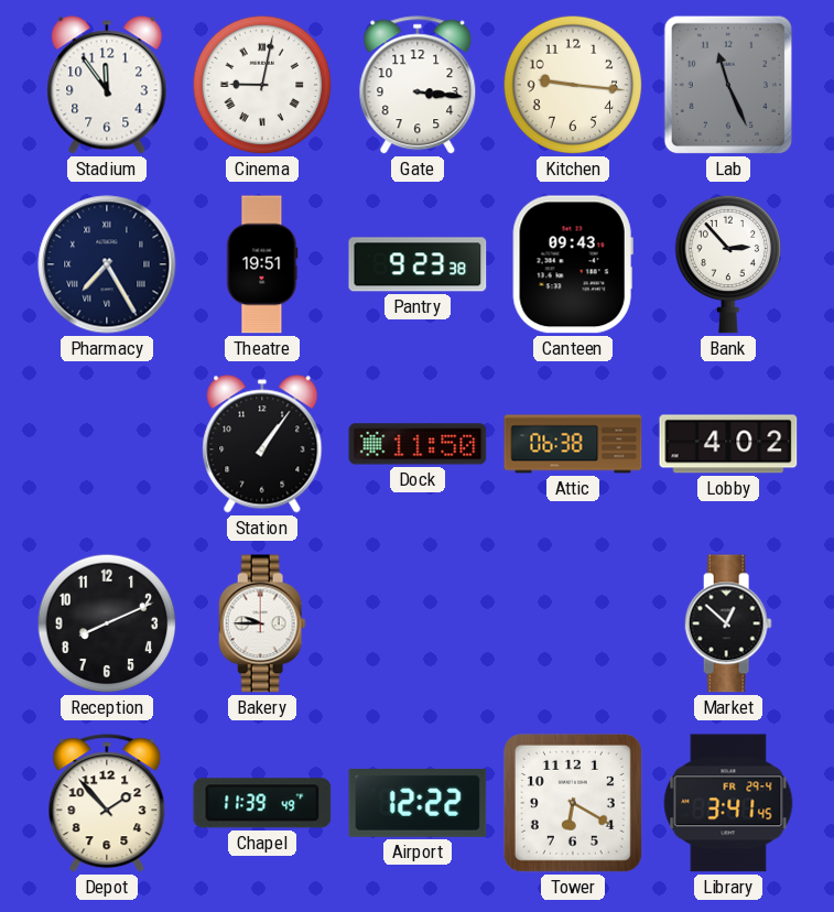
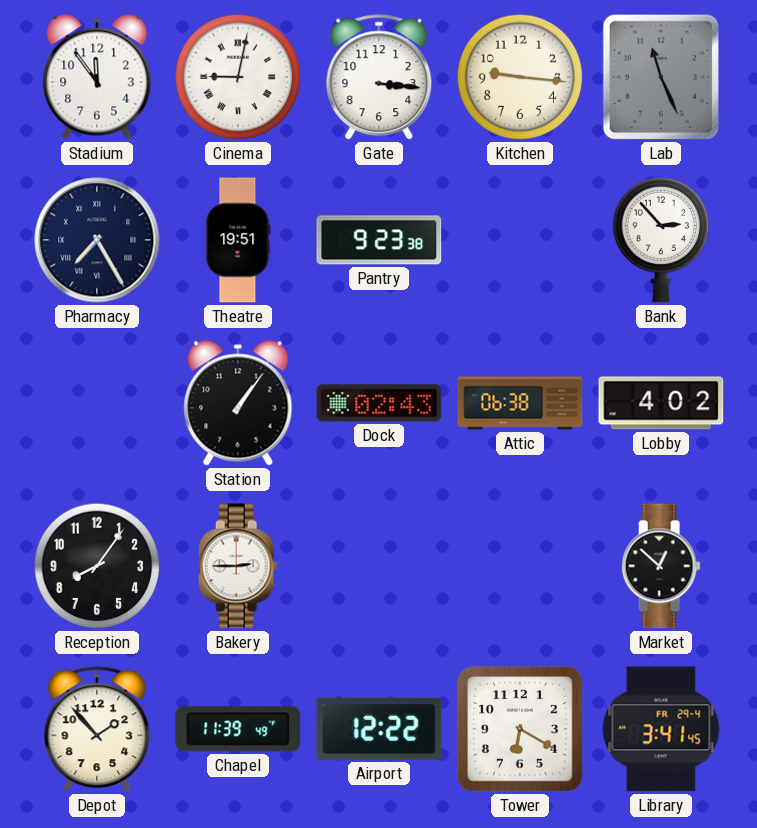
Canteen: 09:43 -> none
Dock: 11:50 -> 02:43
Reception: 8:11 -> 8:06
Bakery: 9:45 -> 2:45
